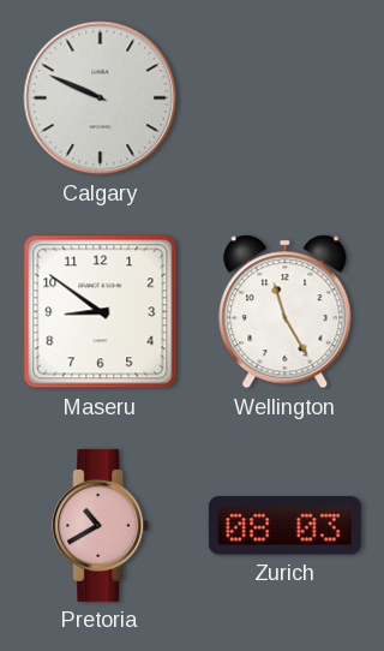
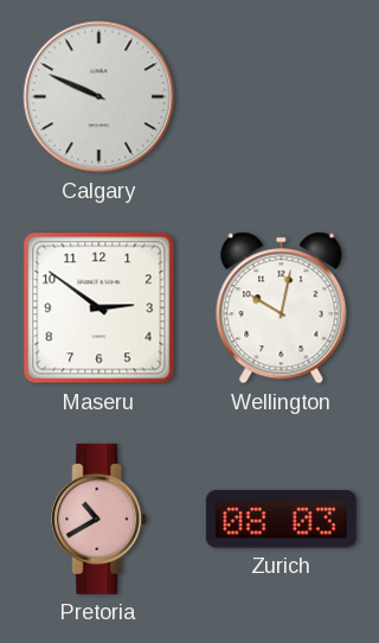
Maseru: 8:51 -> 2:51
Wellington: 11:25 -> 10:02
